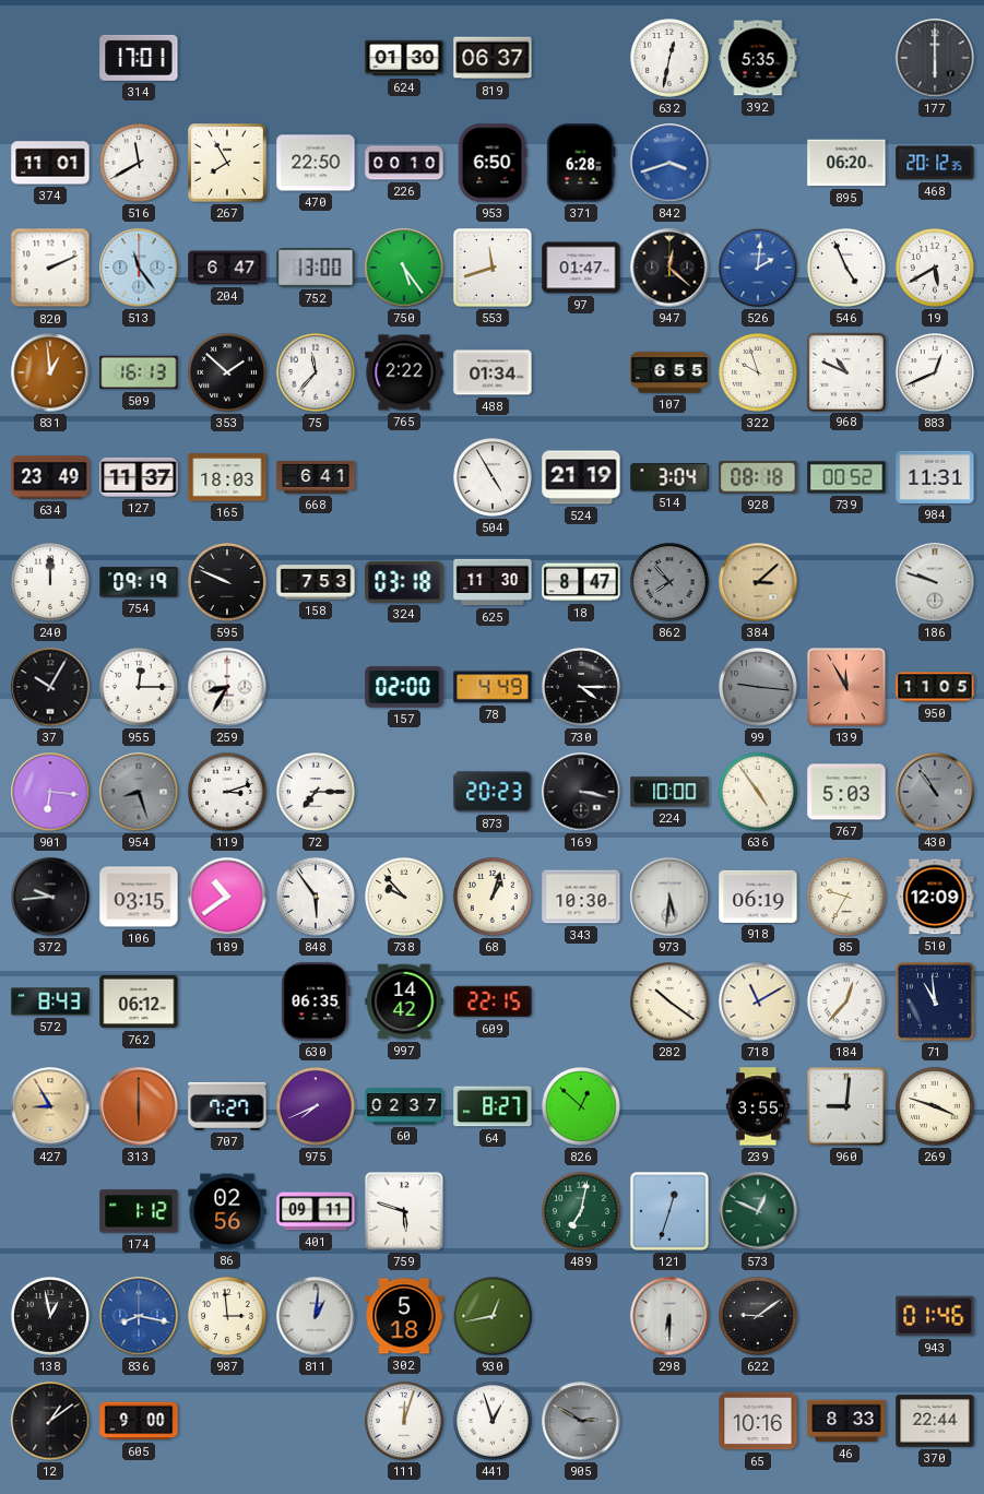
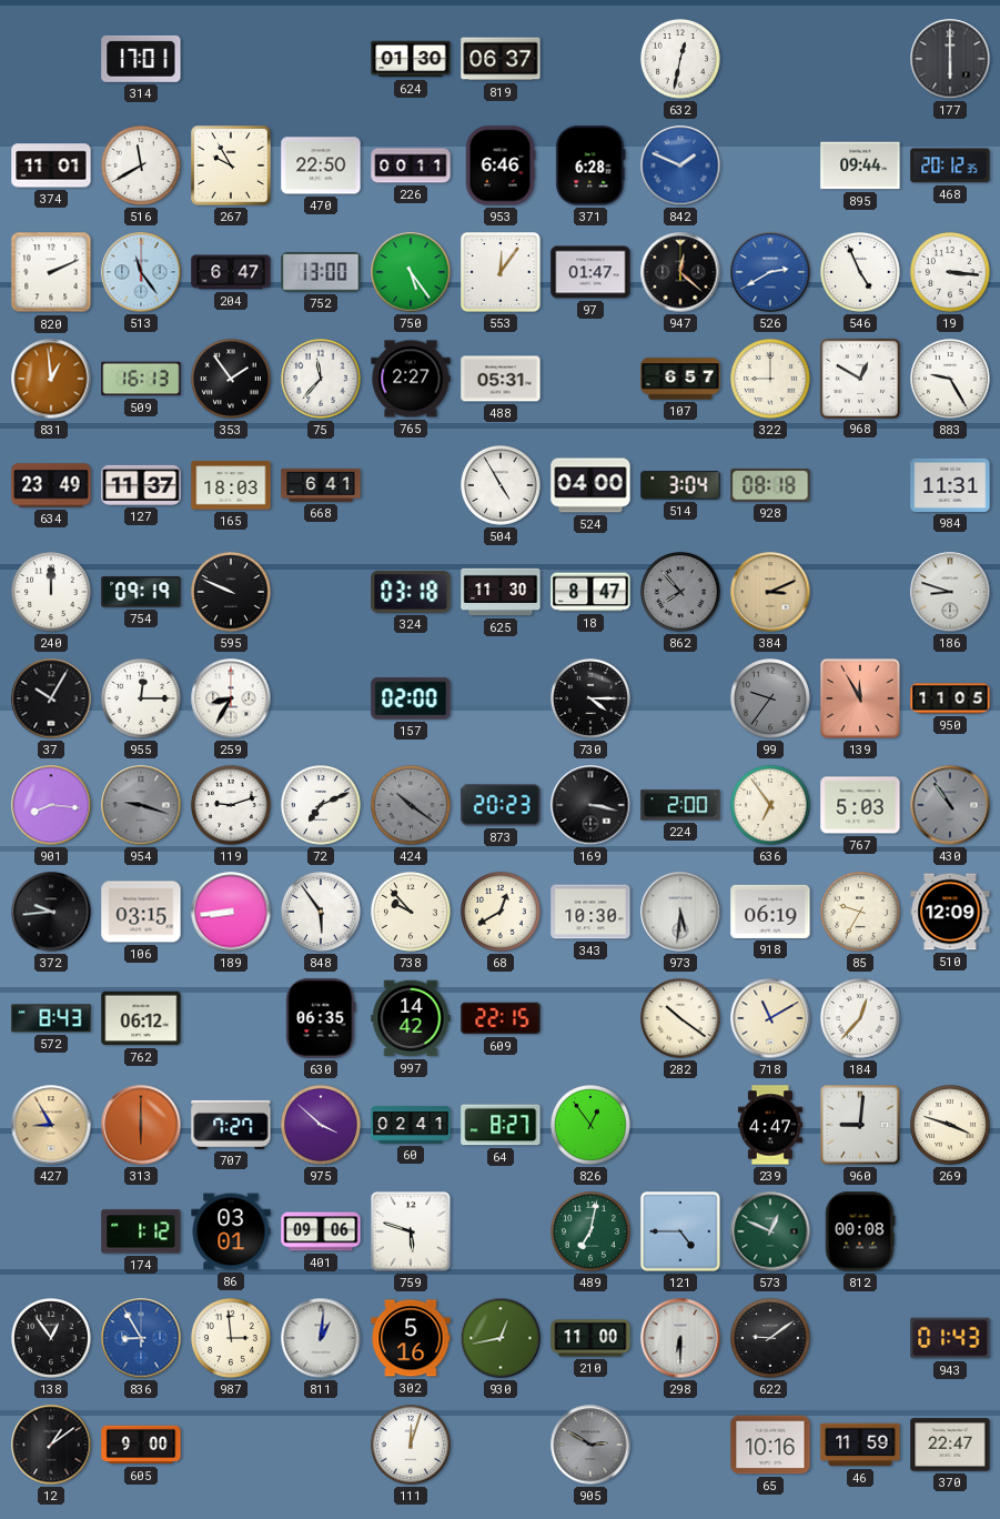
392: 5:35 -> none
267: 7:55 -> 9:55
226: 00:10 -> 00:11
953: 6:50 -> 6:46
842: 3:42 -> 1:49
895: 06:20 -> 09:44
553: 11:42 -> 12:06
526: 2:01 -> 2:40
19: 5:40 -> 3:16
353: 1:52 -> 1:54
765: 2:22 -> 2:27
488: 01:34 -> 05:31
107: 6:55 -> 6:57
322: 9:57 -> 9:00
968: 10:49 -> 12:50
883: 12:41 -> 9:25
524: 21:19 -> 04:00
739: 00:52 -> none
158: 7:53 -> none
384: 3:08 -> 3:11
186: 9:48 -> 8:48
78: 4:49 -> none
99: 9:16 -> 9:36
901: 6:16 -> 8:16
954: 8:27 -> 9:18
119: 3:12 -> 9:12
72: 7:15 -> 7:11
424: none -> 10:21
224: 10:00 -> 2:00
636: 4:54 -> 6:54
189: 10:39 -> 8:44
68: 1:03 -> 12:40
71: 10:59 -> none
975: 7:41 -> 3:52
60: 02:37 -> 02:41
826: 12:52 -> 12:54
239: 3:55 -> 4:47
86: 02:56 -> 03:01
401: 09:11 -> 09:06
121: 12:33 -> 4:45
812: none -> 00:08
138: 12:58 -> 12:54
836: 8:17 -> 8:55
302: 5:18 -> 5:16
210: none -> 11:00
943: 01:46 -> 01:43
441: 12:57 -> none
46: 8:33 -> 11:59
370: 22:44 -> 22:47
